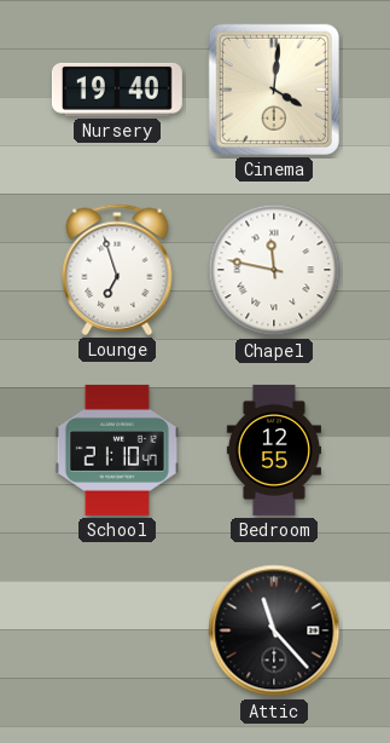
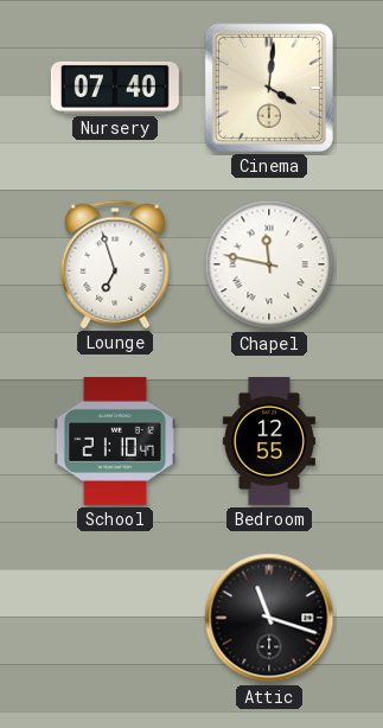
Nursery: 19:40 -> 07:40
Attic: 11:23 -> 11:18
